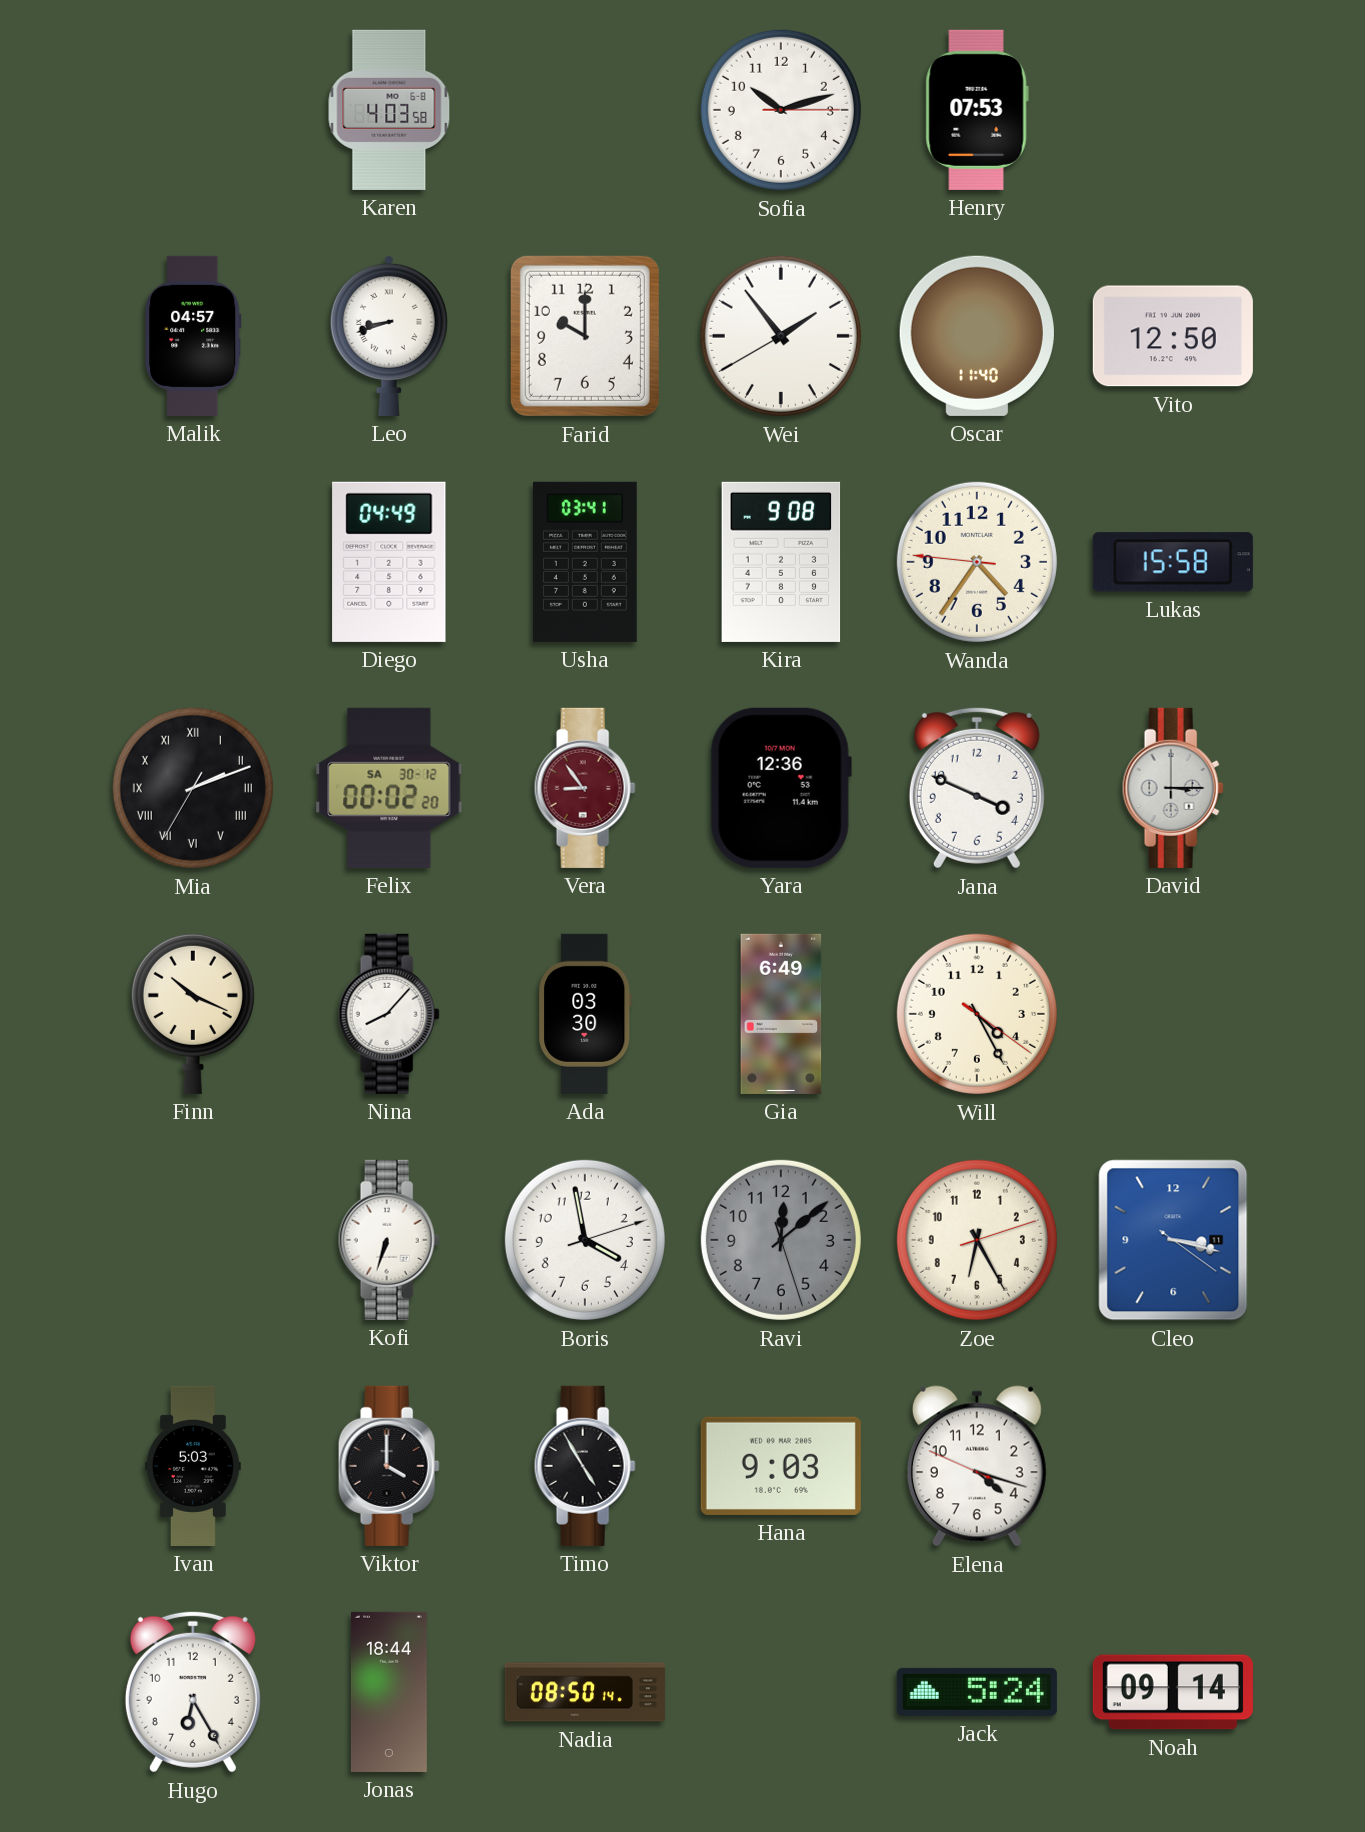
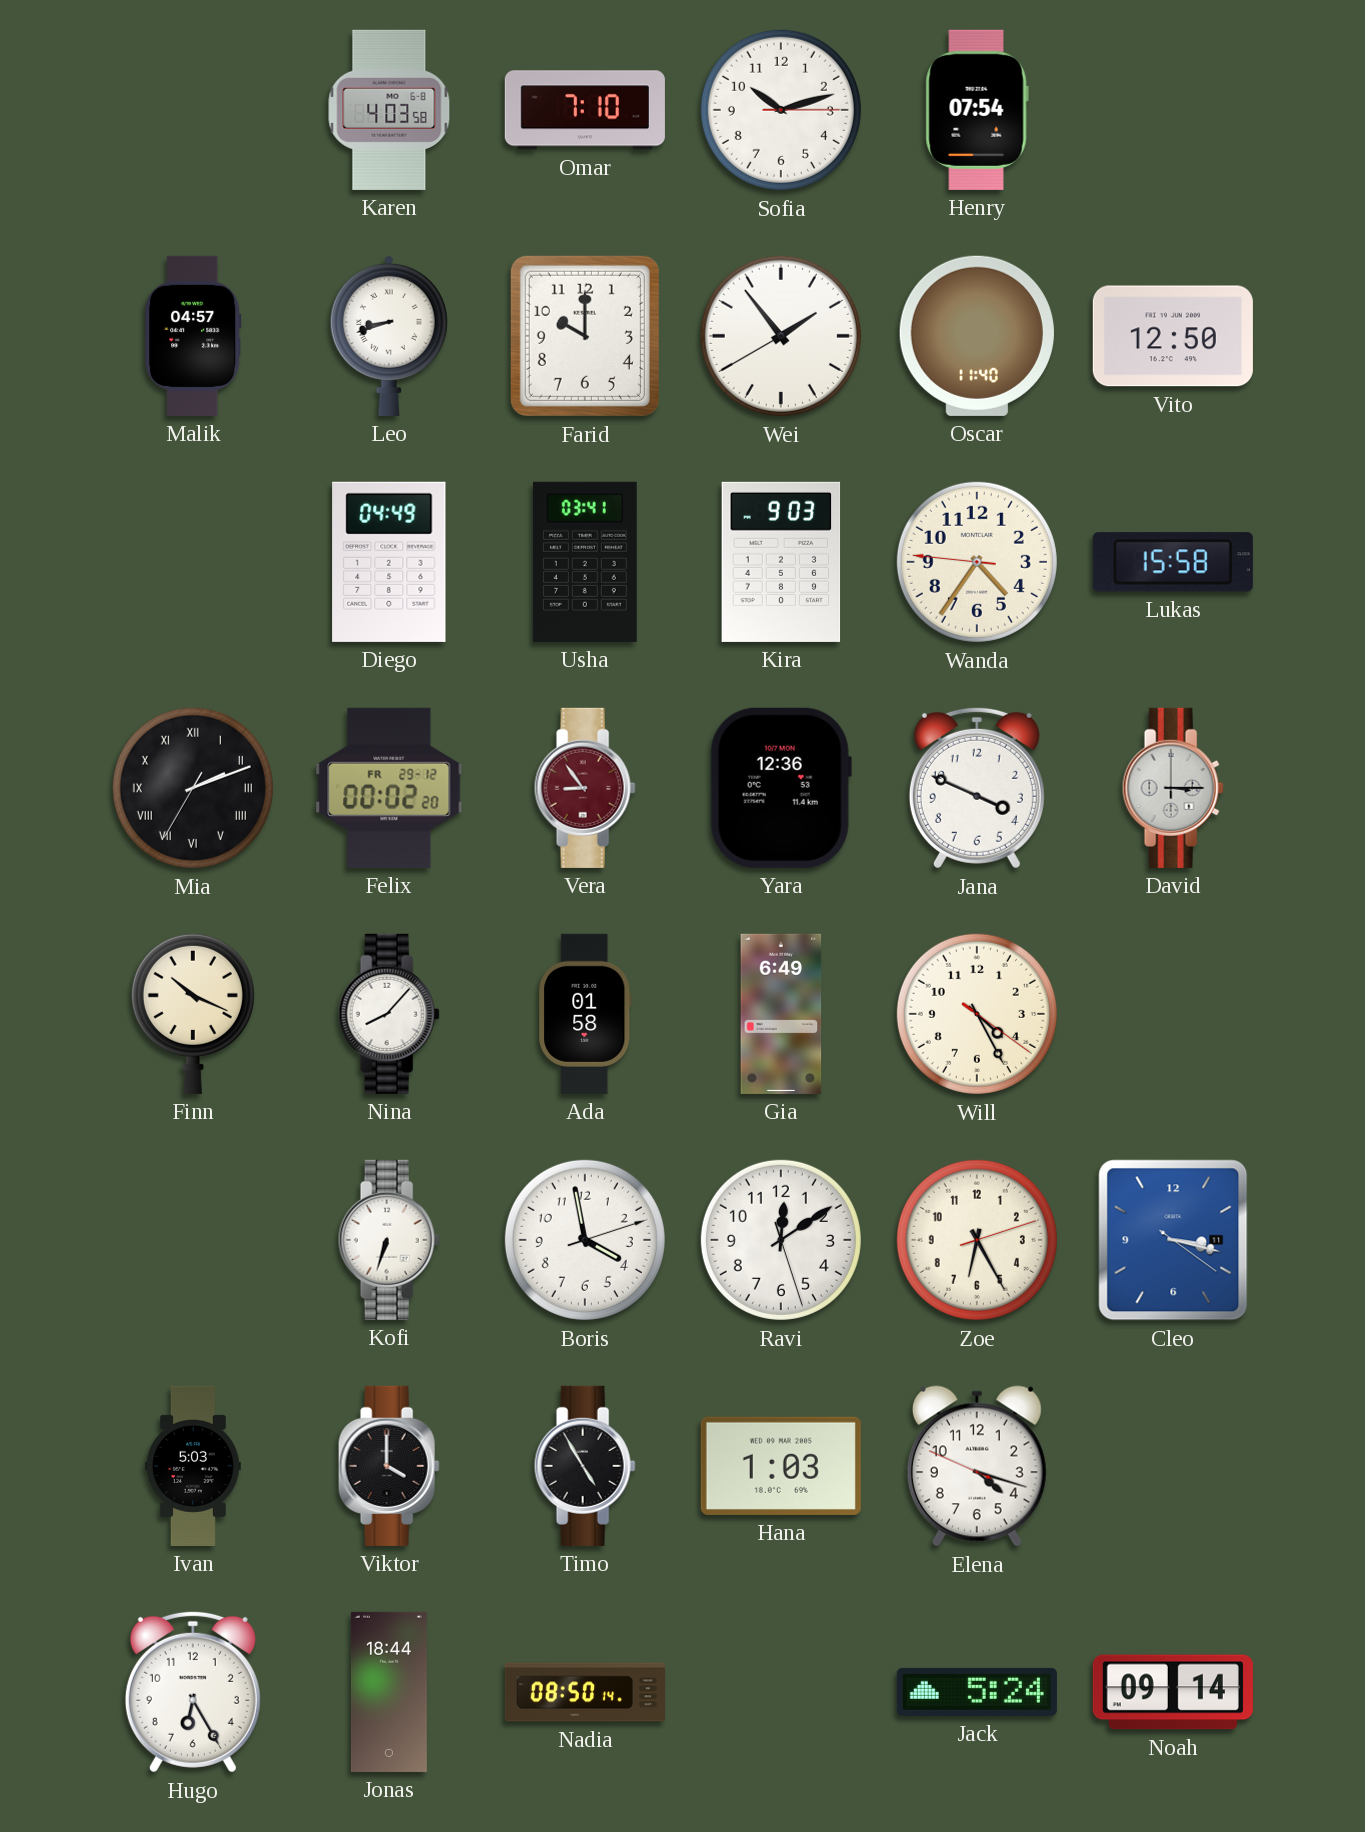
Omar: none -> 7:10
Henry: 07:53 -> 07:54
Kira: 9:08 -> 9:03
Felix date: SA 30-12 -> FR 29-12
Ada: 03:30 -> 01:58
Ravi: 12:08 -> 12:09
Ravi dial: grey -> white
Hana: 9:03 -> 1:03
